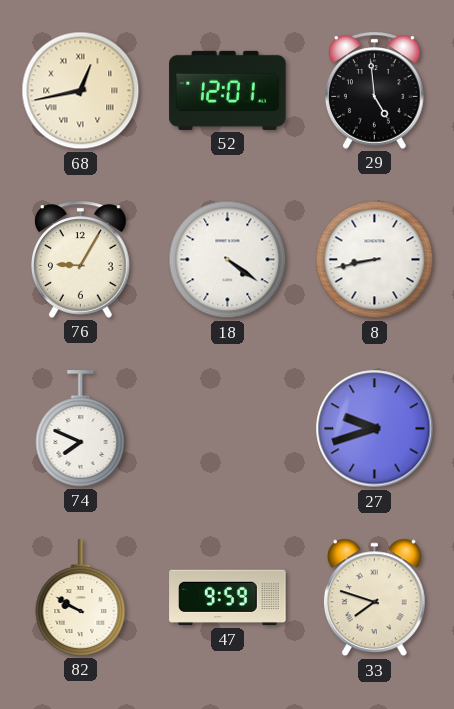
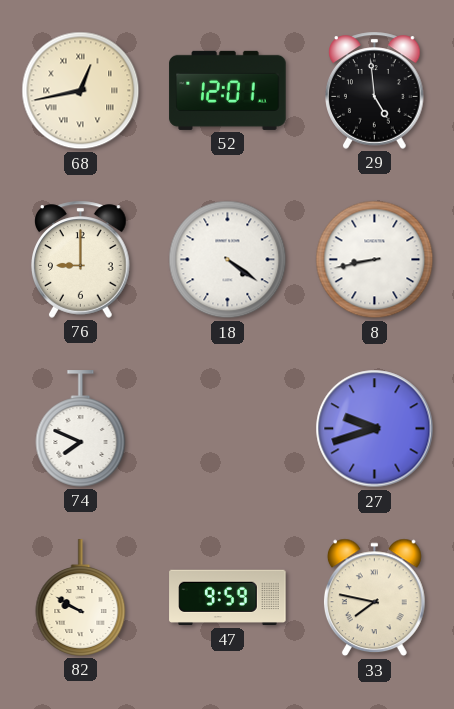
76: 9:05 -> 9:00
33: 7:48 -> 7:47
